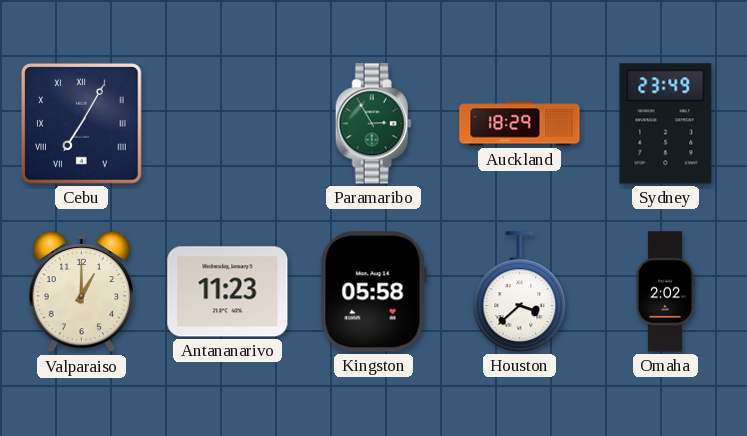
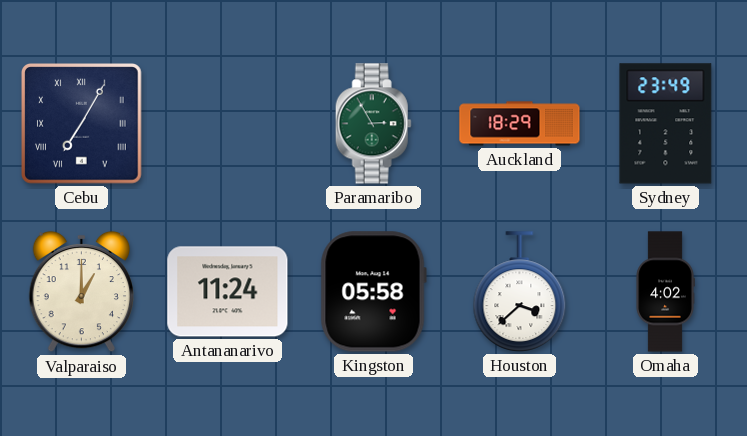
Antananarivo: 11:23 -> 11:24
Omaha: 2:02 -> 4:02
